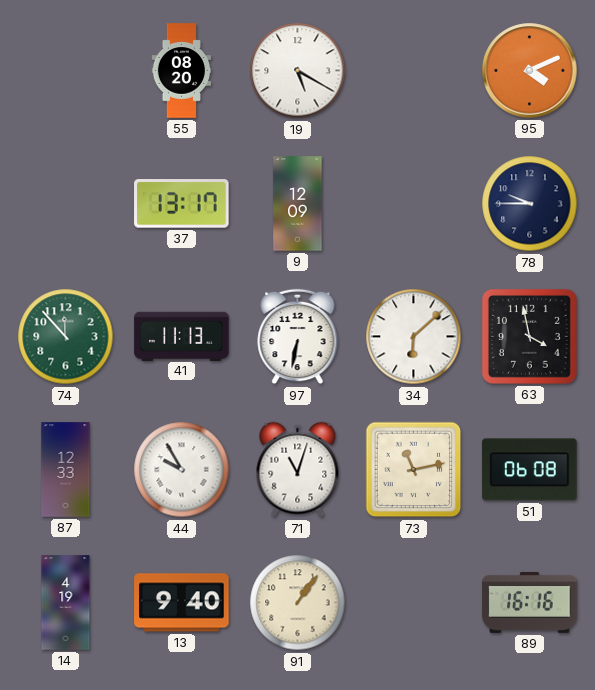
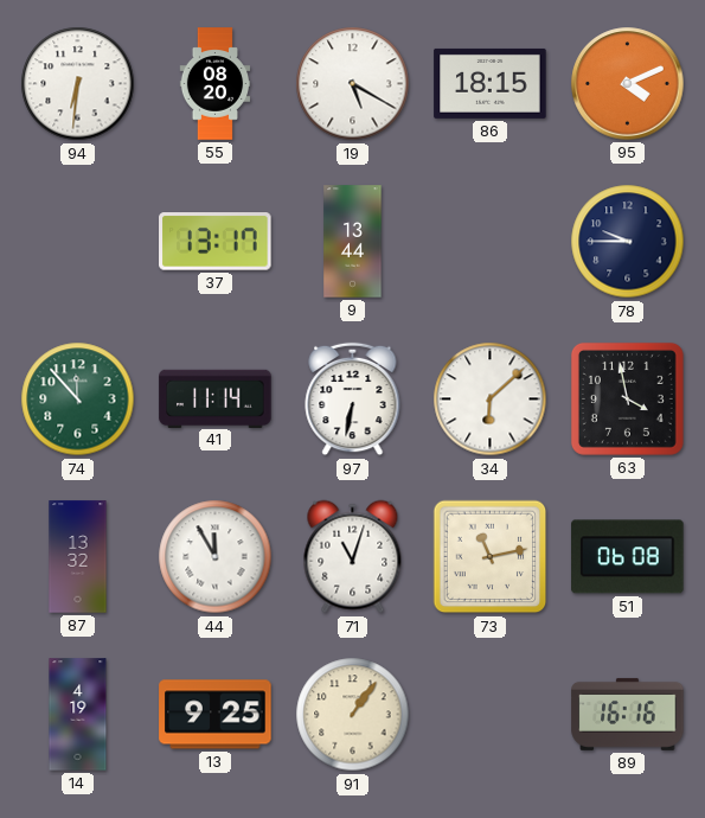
94: none -> 6:31
86: none -> 18:15
9: 12:09 -> 13:44
41: 11:13 -> 11:14
87: 12:33 -> 13:32
44: 9:55 -> 11:55
13: 9:40 -> 9:25
